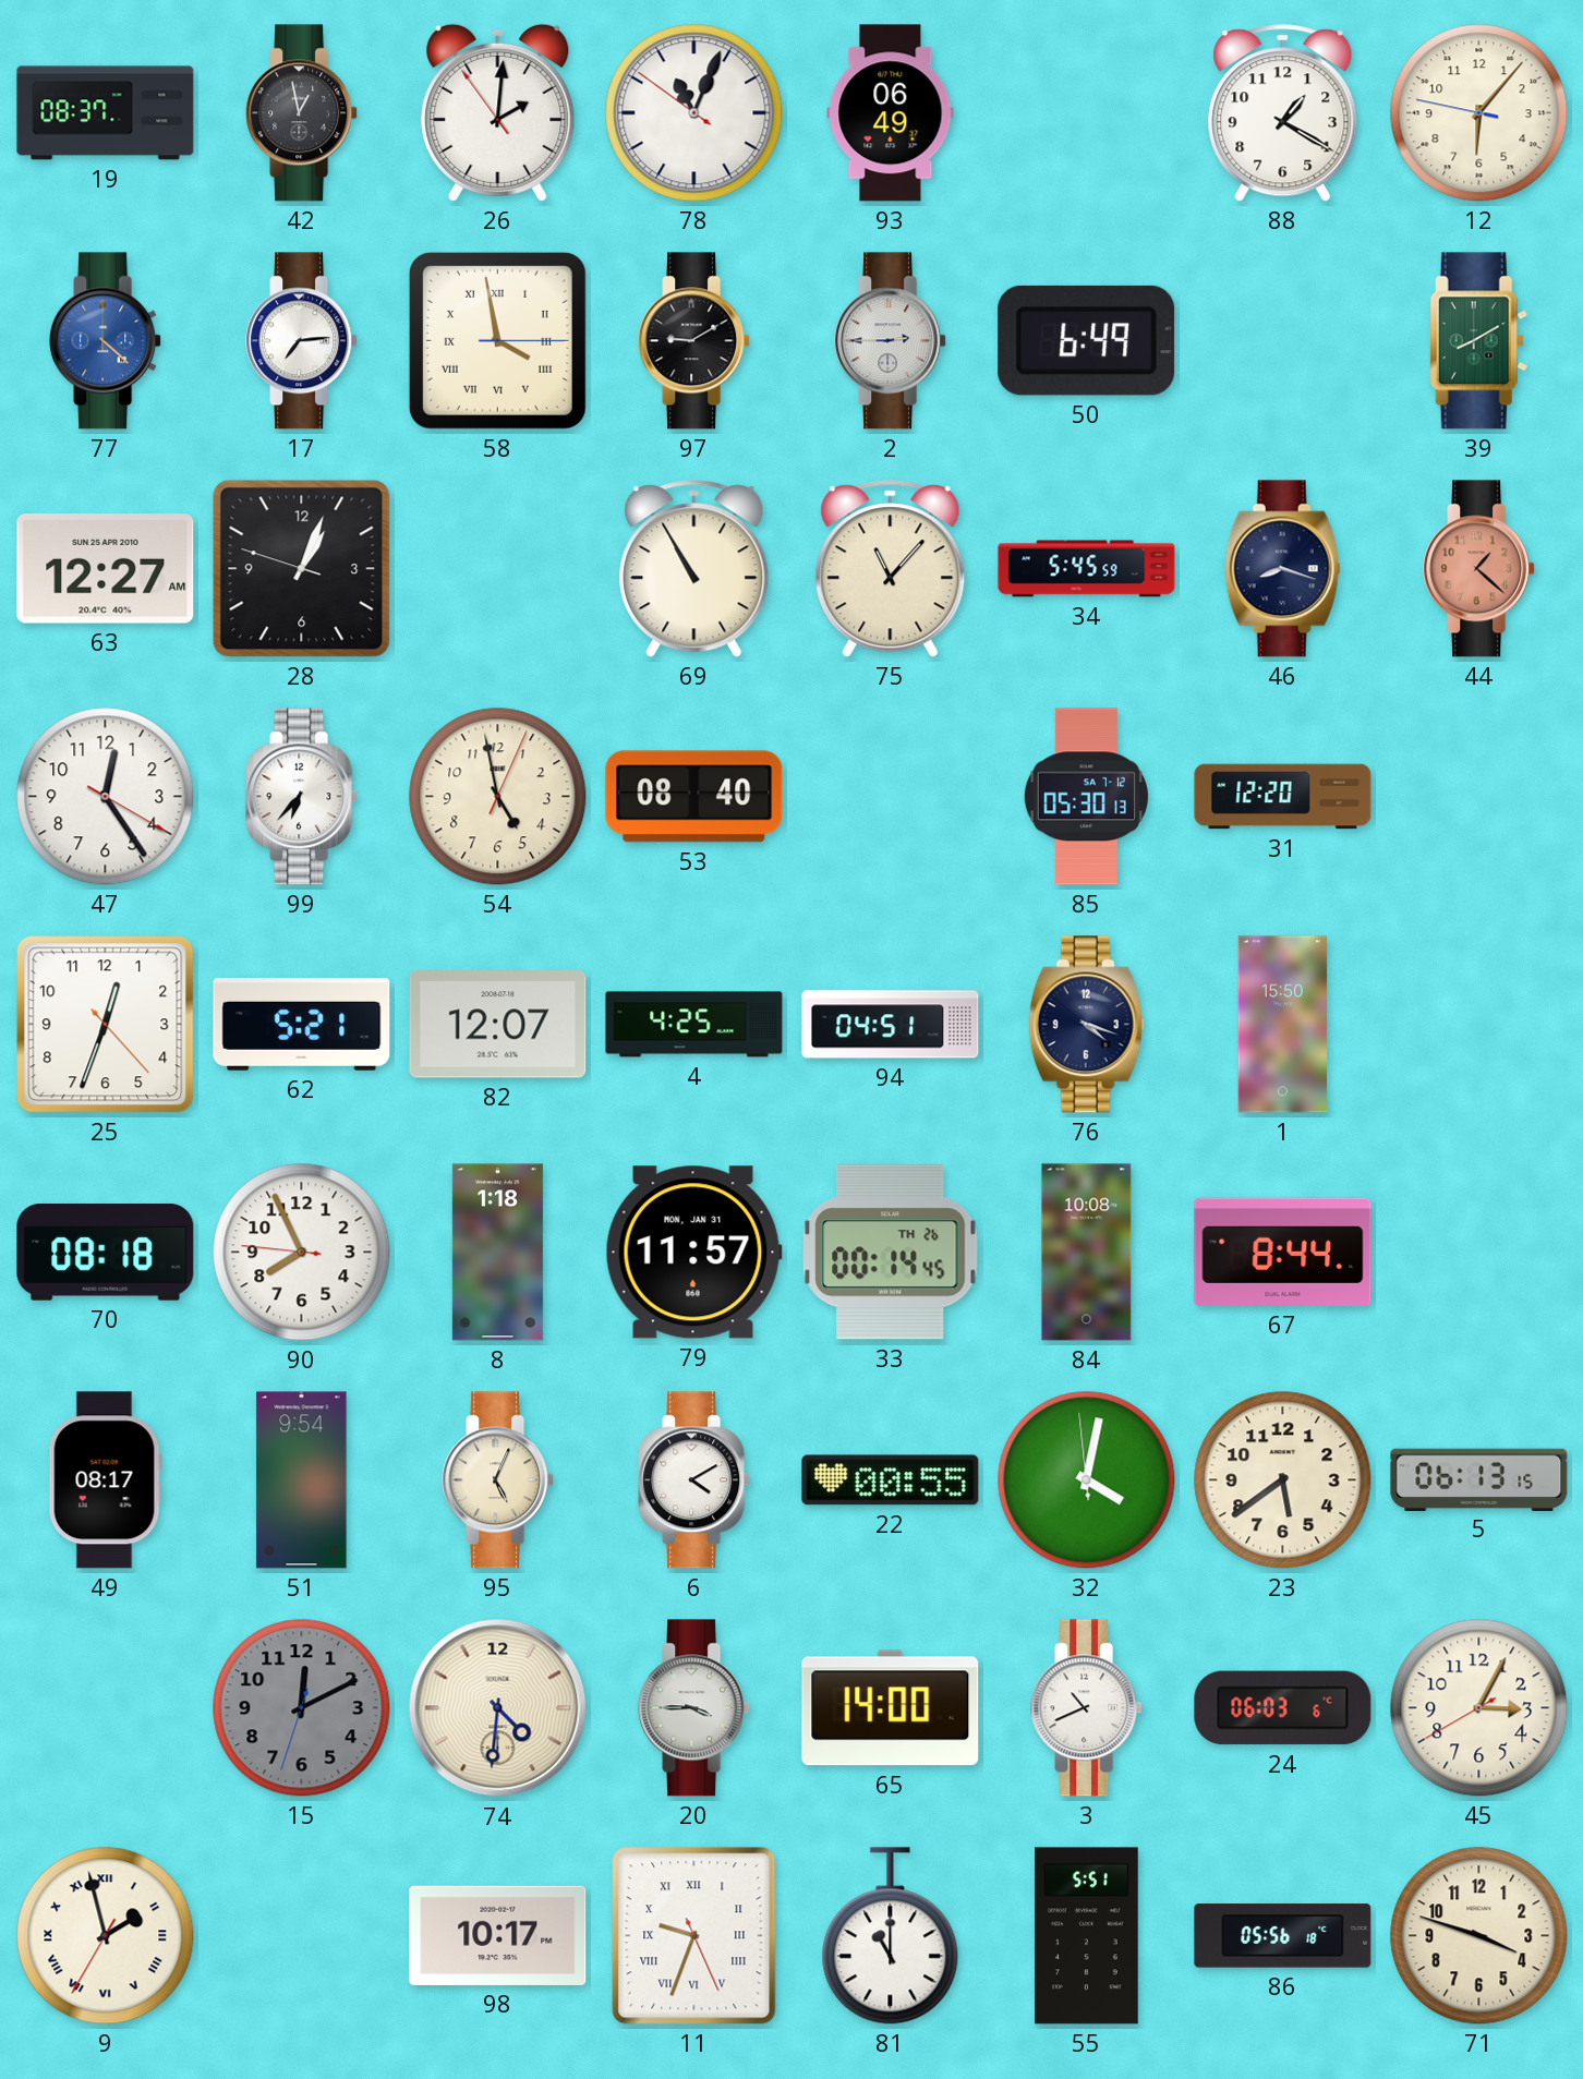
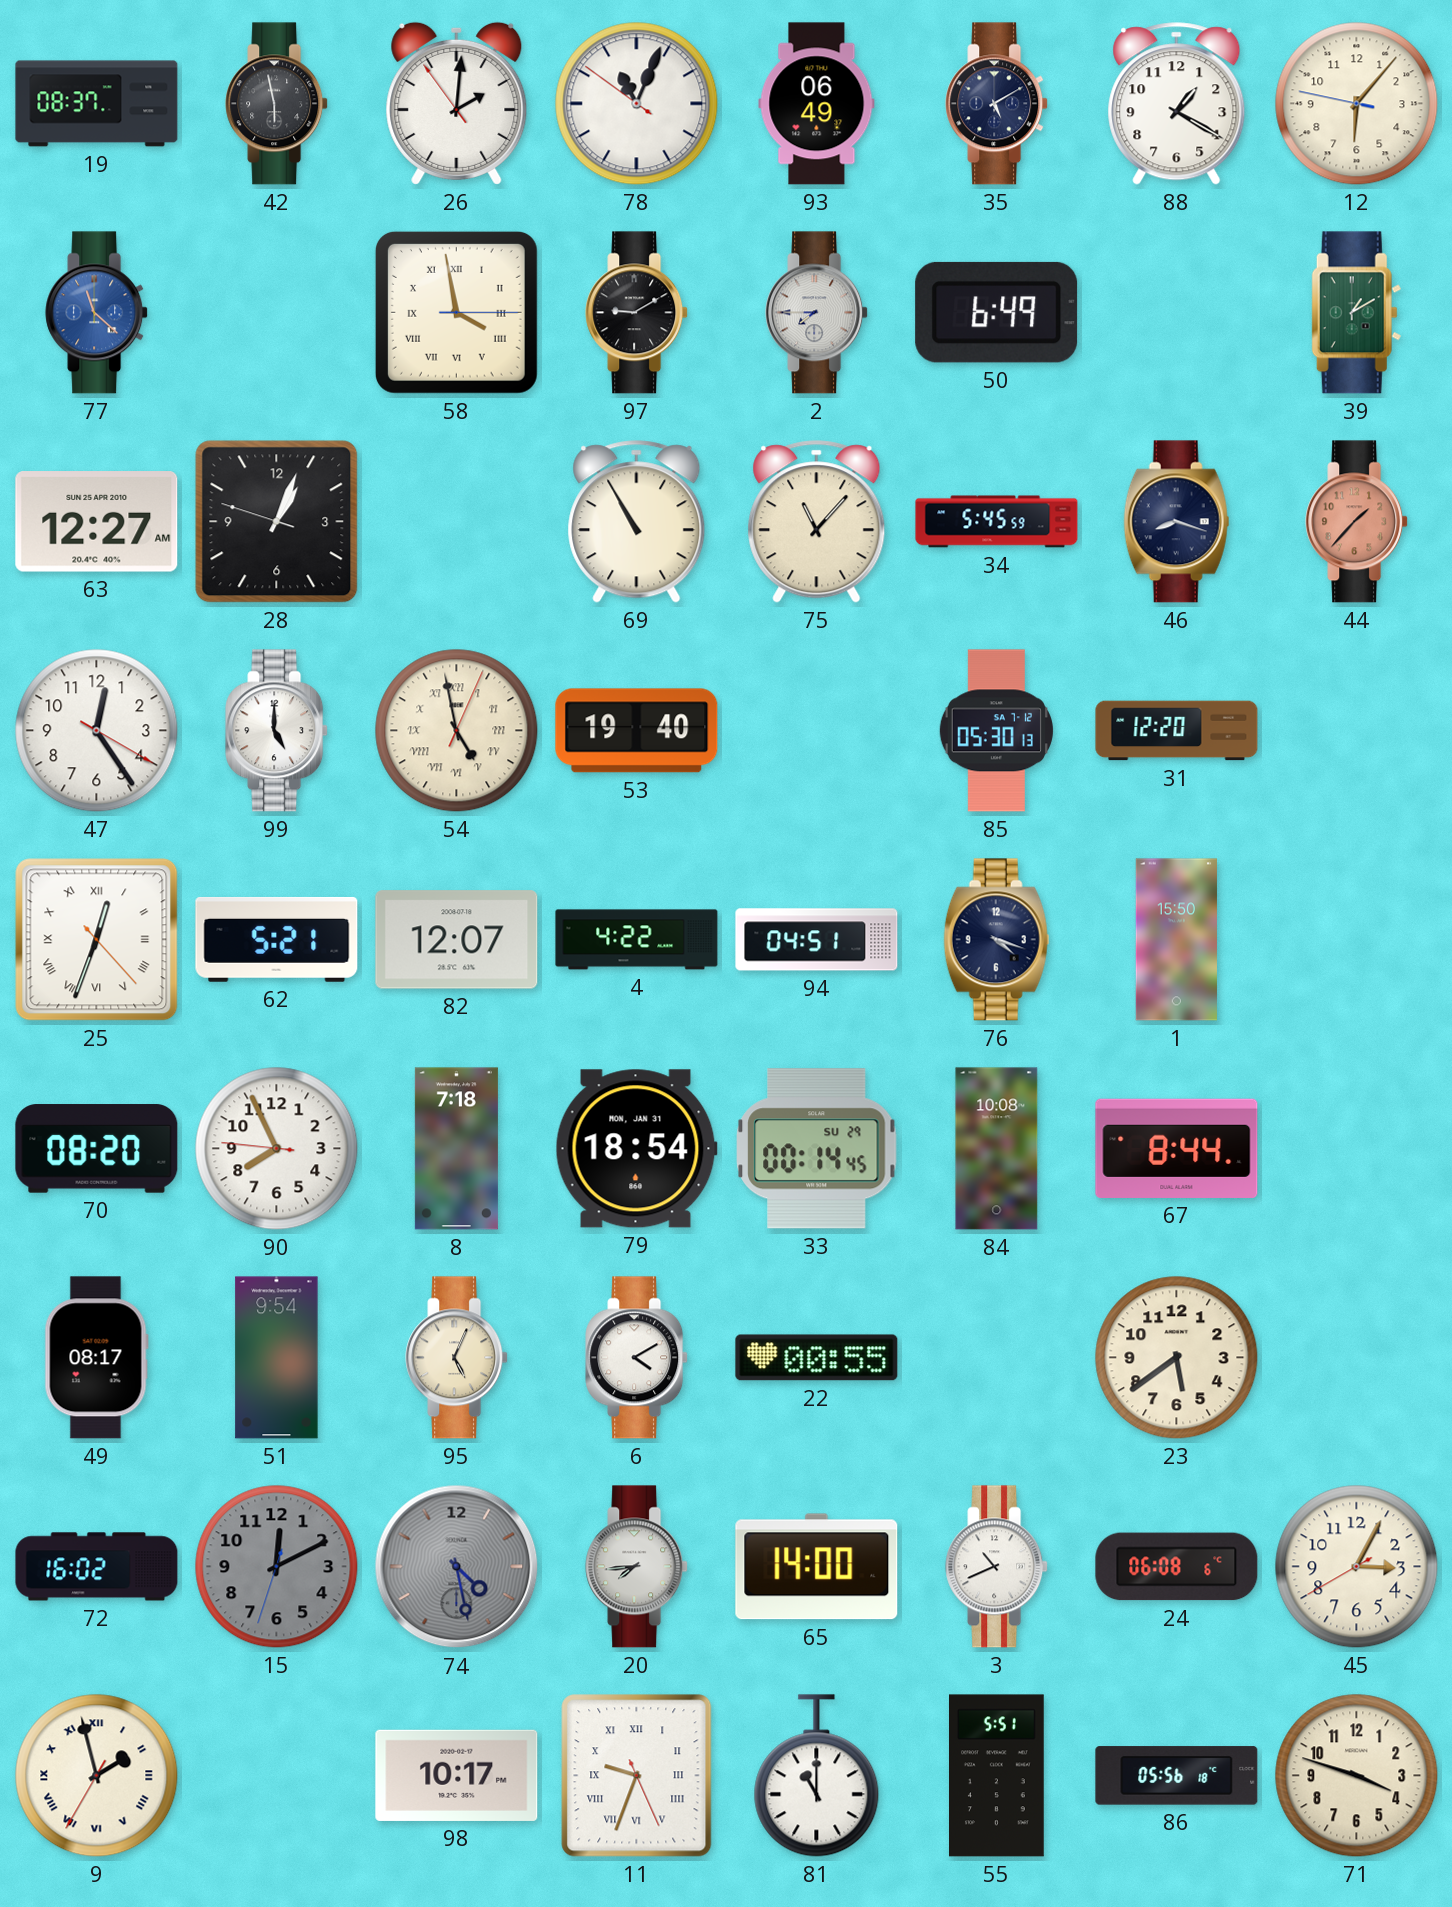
42: 12:58 -> 5:58
35: none -> 5:10
77: 4:22 -> 11:22
17: 7:14 -> none
2: 2:45 -> 7:45
39: 8:10 -> 1:10
44: 1:22 -> 1:37
99: 6:37 -> 5:00
54 numerals: Arabic -> Roman
53: 08:40 -> 19:40
25 numerals: Arabic -> Roman
4: 4:25 -> 4:22
70: 08:18 -> 08:20
8: 1:18 -> 7:18
79: 11:57 -> 18:54
33 date: TH 26 -> SU 29
32: 4:01 -> none
5: 06:13 -> none
72: none -> 16:02
74: 4:31 -> 4:28
74 dial: cream -> grey
20: 3:45 -> 7:44
24: 06:03 -> 06:08
